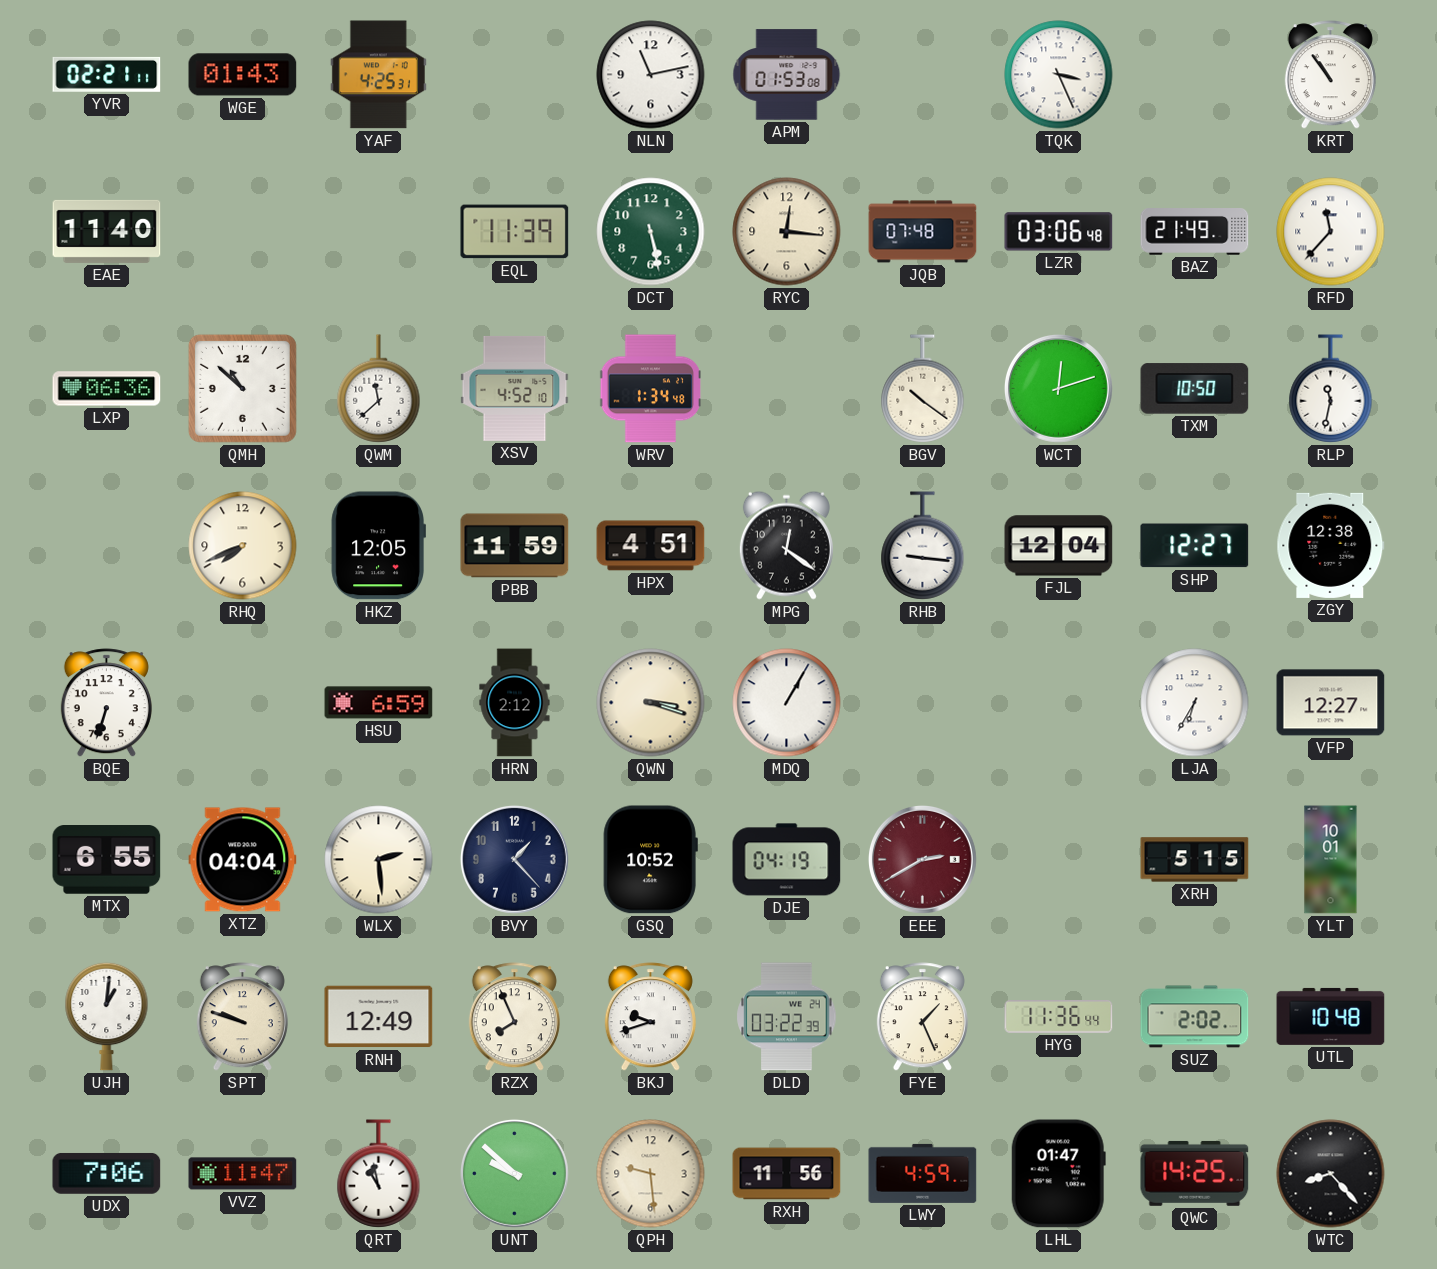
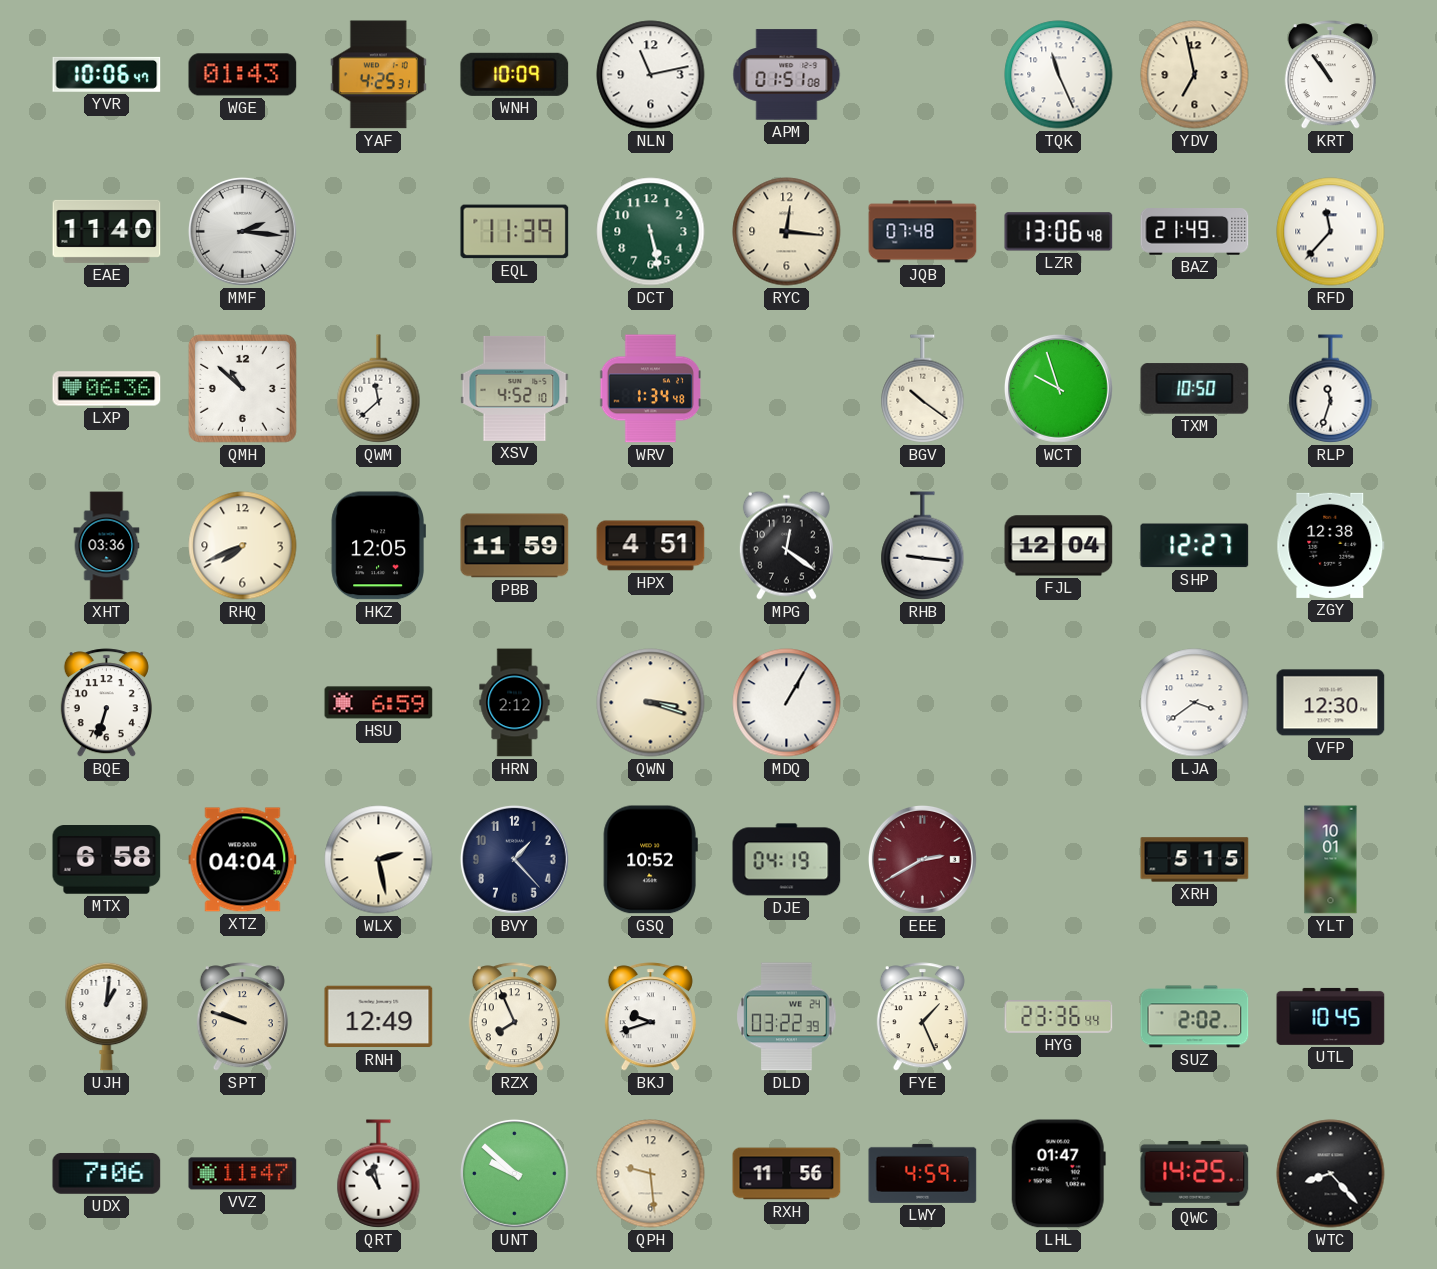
YVR: 02:21 -> 10:06
WNH: none -> 10:09
APM: 01:53 -> 01:51
TQK: 3:26 -> 11:26
YDV: none -> 6:58
MMF: none -> 2:16
LZR: 03:06 -> 13:06
WCT: 12:12 -> 9:57
RLP: 11:32 -> 11:33
XHT: none -> 03:36
LJA: 6:35 -> 3:39
VFP: 12:27 -> 12:30
MTX: 6:55 -> 6:58
WLX: 2:29 -> 2:28
HYG: 11:36 -> 23:36
UTL: 10:48 -> 10:45
